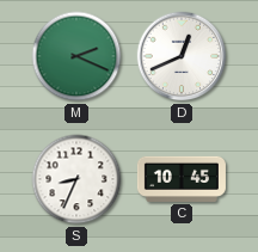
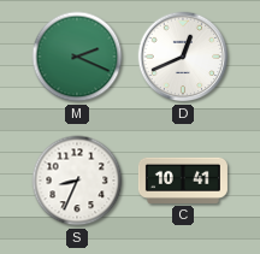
C: 10:45 -> 10:41
